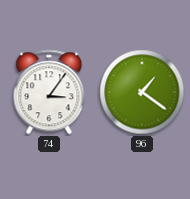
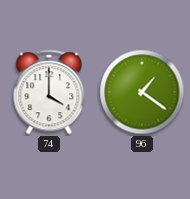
74: 3:06 -> 4:00
